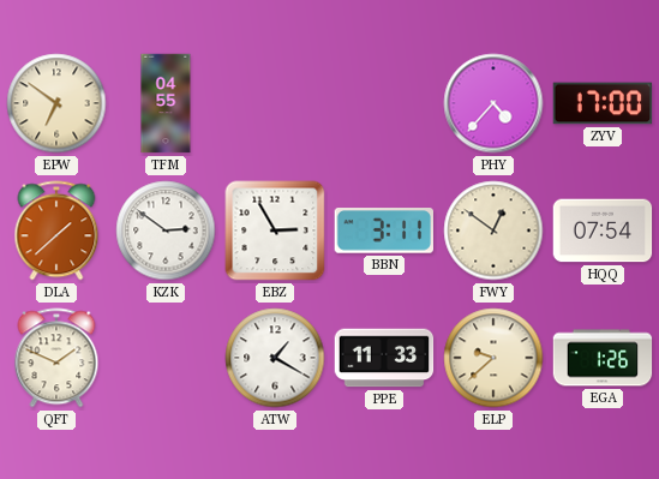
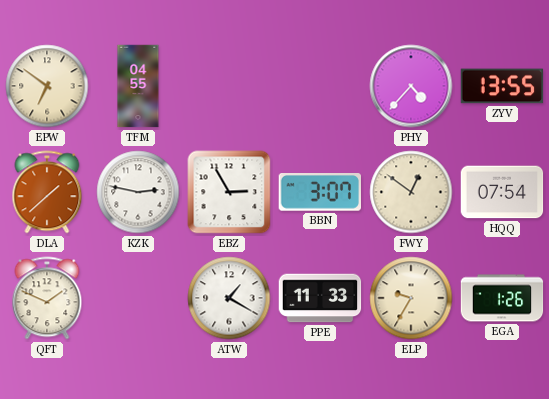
ZYV: 17:00 -> 13:55
KZK: 2:51 -> 2:47
BBN: 3:11 -> 3:07
ELP: 9:38 -> 9:35
